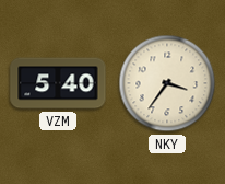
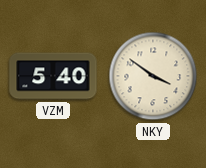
NKY: 3:36 -> 3:51
